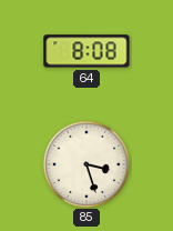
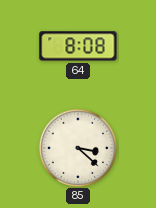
85: 3:27 -> 3:22
